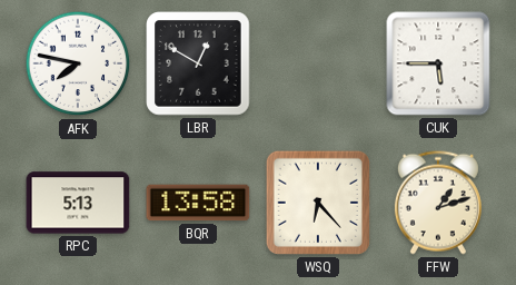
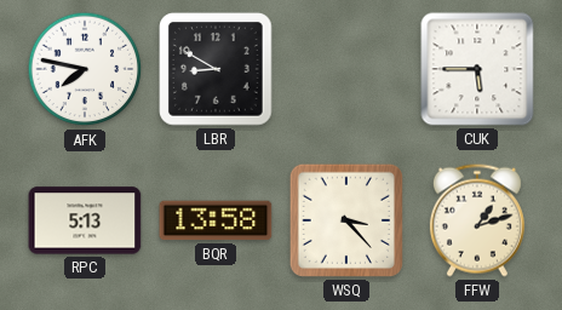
LBR: 12:50 -> 8:50
WSQ: 6:23 -> 3:23
